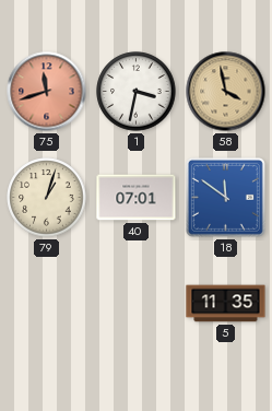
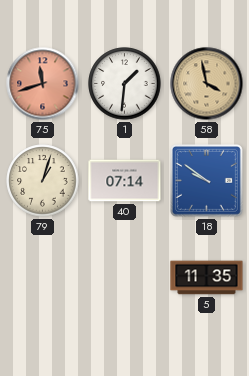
1: 3:32 -> 1:31
40: 07:01 -> 07:14
18: 11:51 -> 9:51
